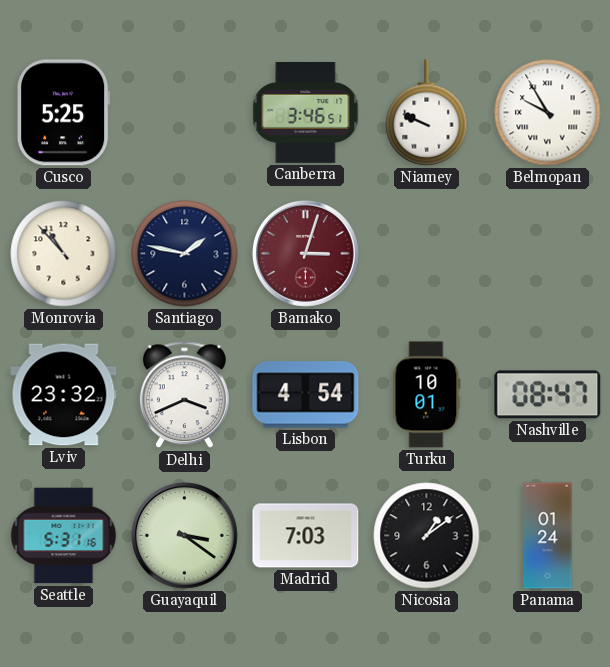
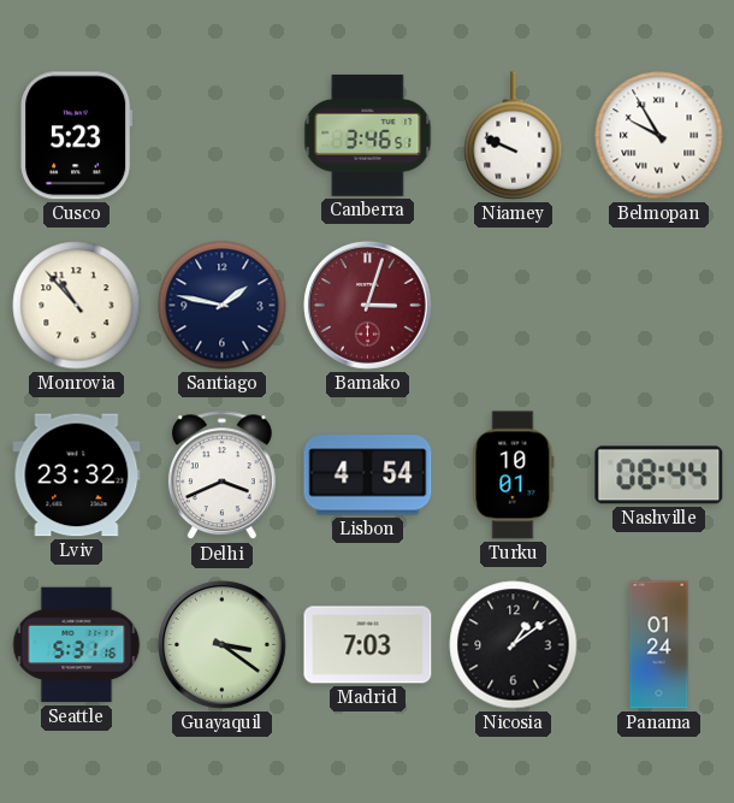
Cusco: 5:25 -> 5:23
Nashville: 08:47 -> 08:44
